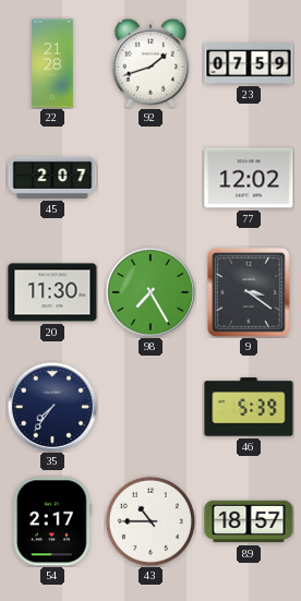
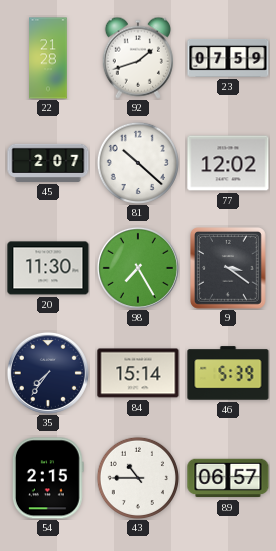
81: none -> 10:22
84: none -> 15:14
54: 2:17 -> 2:15
89: 18:57 -> 06:57
